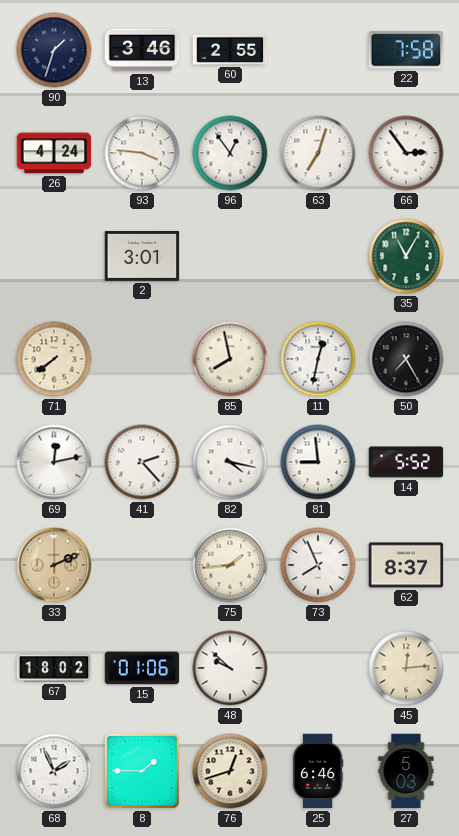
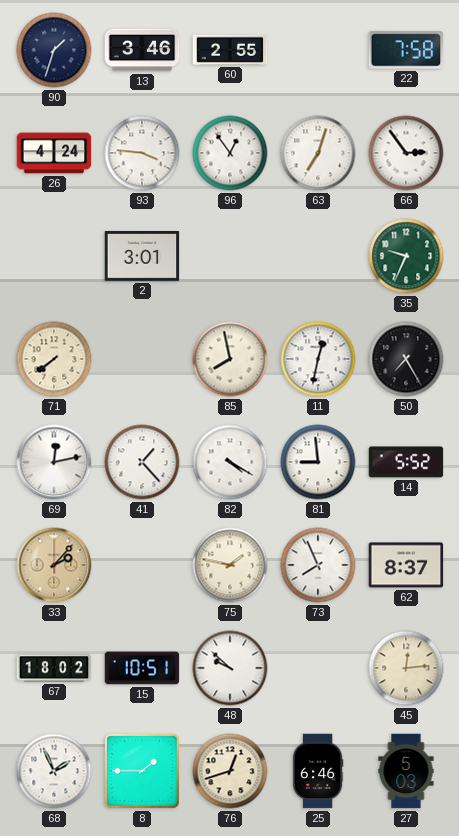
35: 11:05 -> 9:34
41: 2:23 -> 1:23
82: 4:17 -> 4:20
33: 2:11 -> 2:07
75: 1:44 -> 1:47
15: 01:06 -> 10:51
